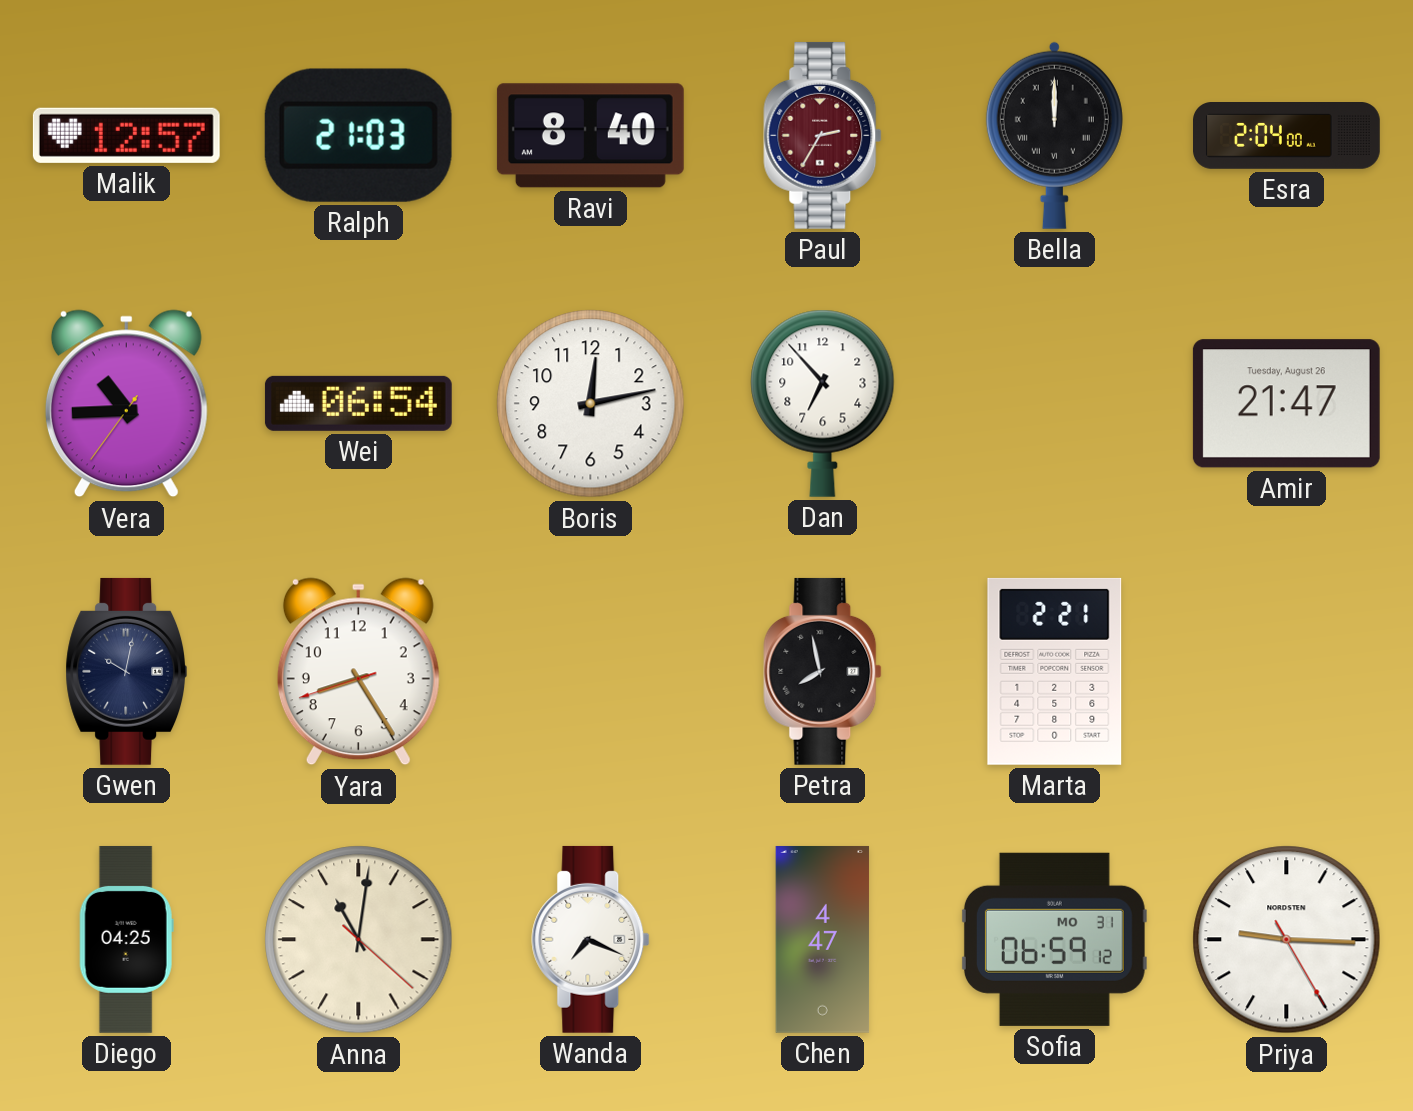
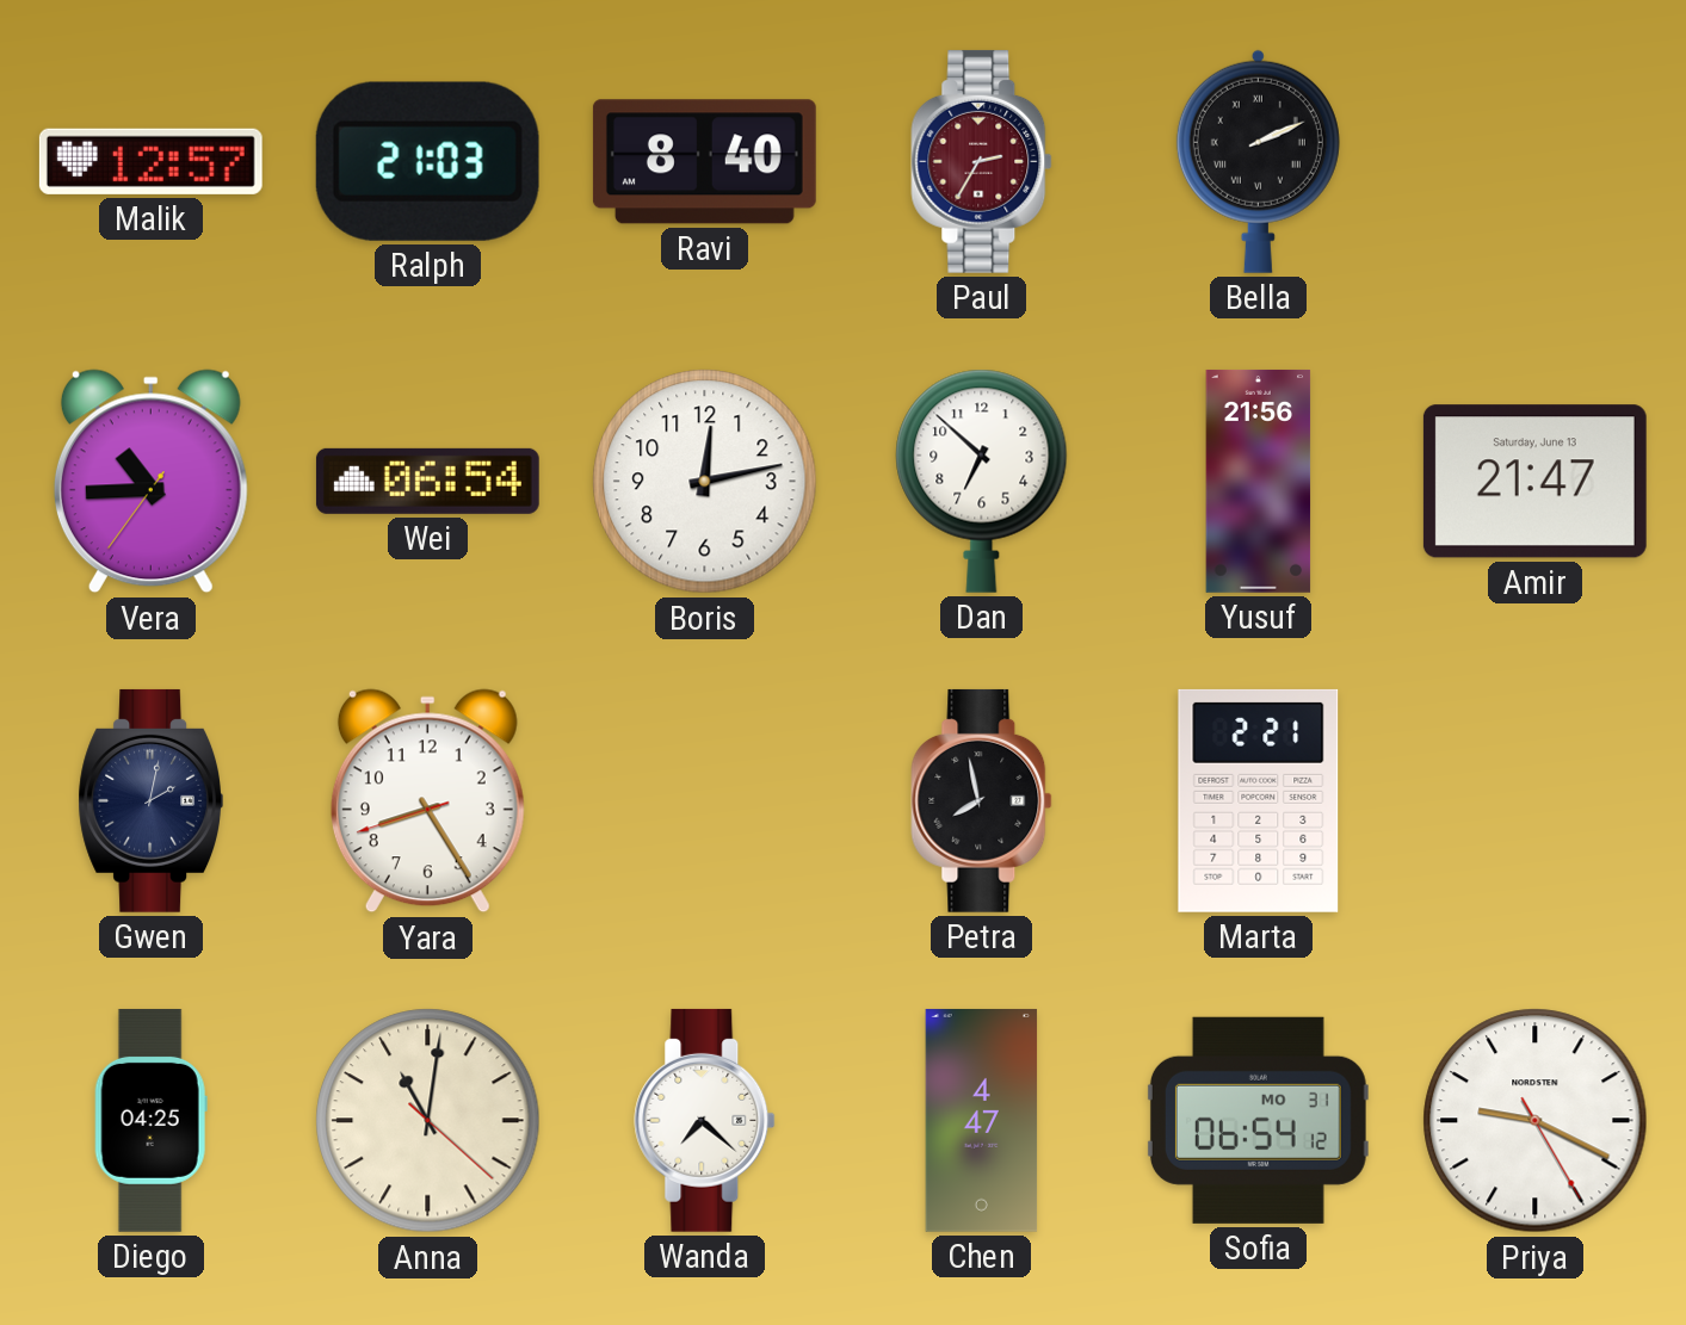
Bella: 12:00 -> 2:11
Esra: 2:04 -> none
Dan: 6:53 -> 6:52
Yusuf: none -> 21:56
Amir date: Tuesday, August 26 -> Saturday, June 13
Gwen: 10:02 -> 2:02
Wanda: 7:19 -> 7:22
Sofia: 06:59 -> 06:54
Priya: 9:15 -> 9:19
